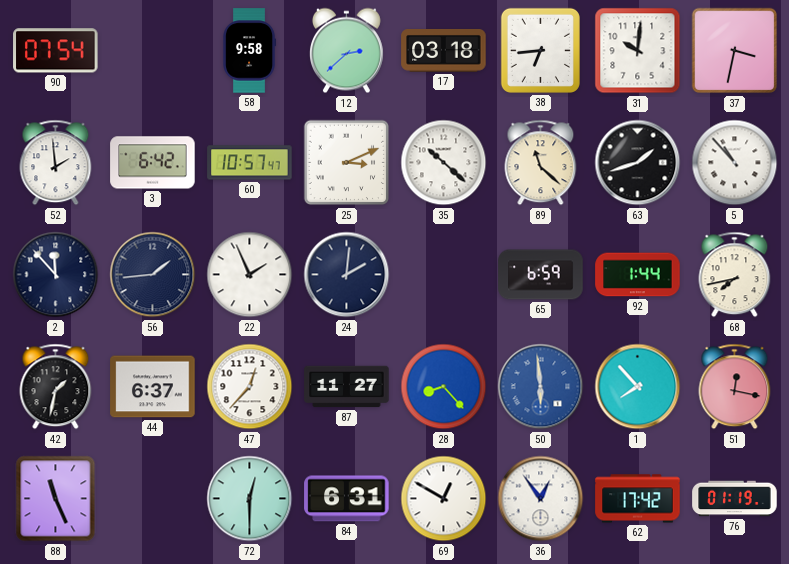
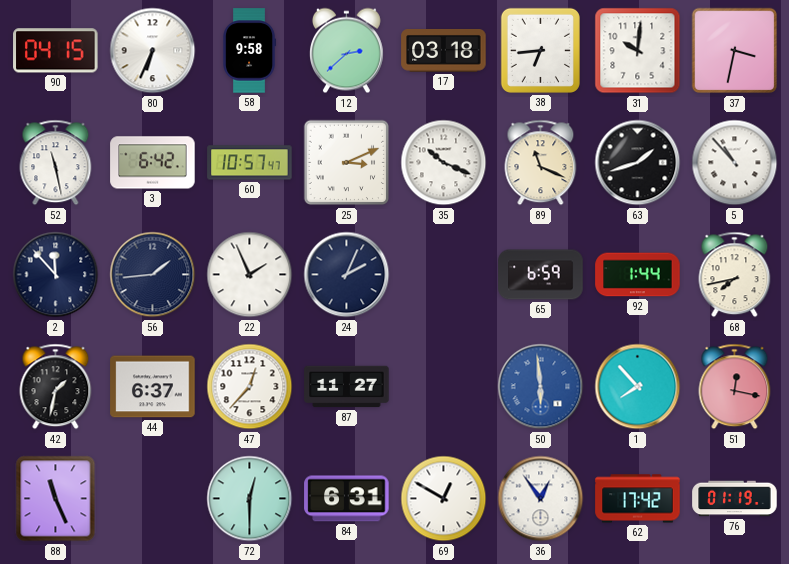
90: 07:54 -> 04:15
80: none -> 6:34
52: 1:59 -> 11:28
35: 10:22 -> 10:19
89: 11:22 -> 11:19
24: 2:01 -> 2:04
28: 8:23 -> none
